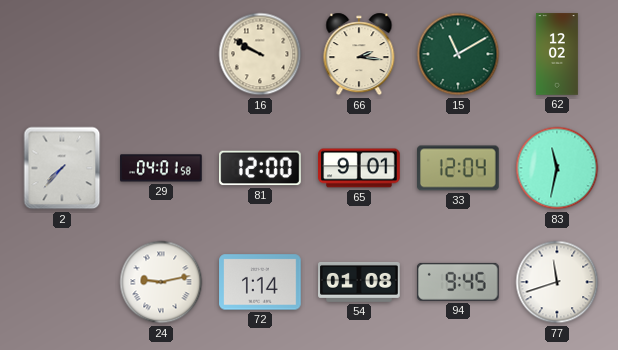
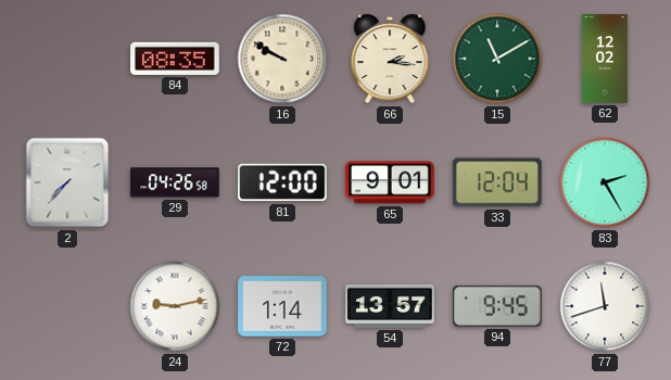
84: none -> 08:35
29: 04:01 -> 04:26
83: 11:32 -> 2:25
54: 01:08 -> 13:57
